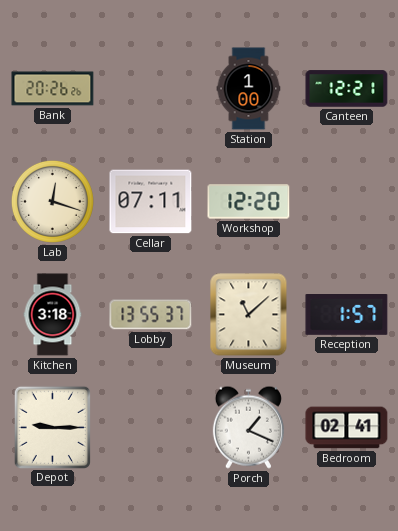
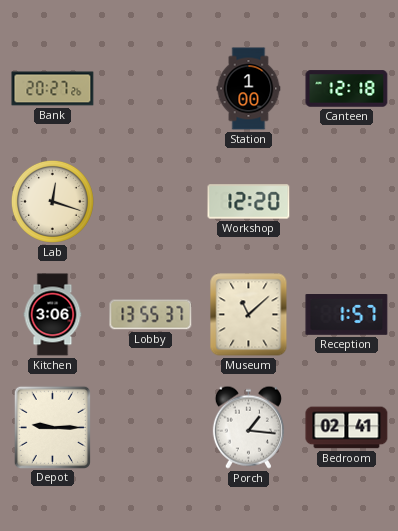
Bank: 20:26 -> 20:27
Canteen: 12:21 -> 12:18
Cellar: 07:11 -> none
Kitchen: 3:18 -> 3:06
Porch: 1:19 -> 1:16
